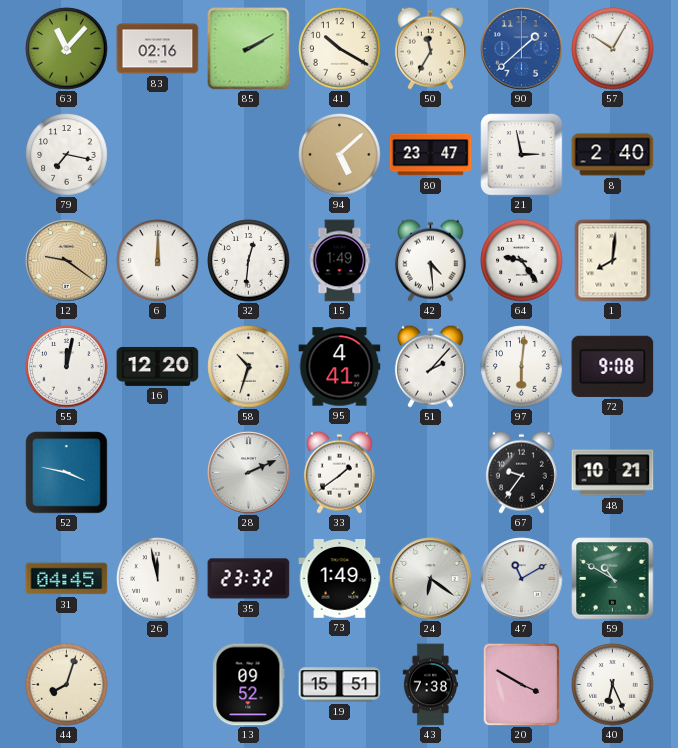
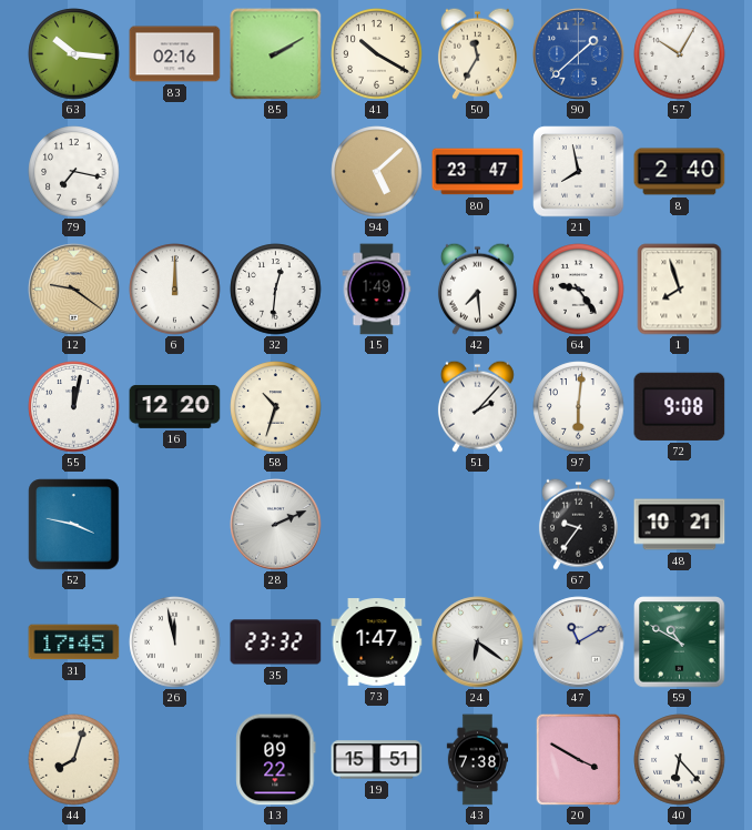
63: 11:07 -> 10:16
21: 2:58 -> 7:58
42: 4:29 -> 7:29
1: 8:01 -> 7:57
95: 4:41 -> none
33: 1:39 -> none
31: 04:45 -> 17:45
73: 1:49 -> 1:47
13: 09:52 -> 09:22
40: 6:26 -> 6:23
